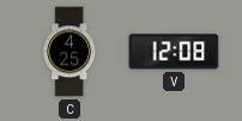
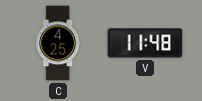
V: 12:08 -> 11:48
